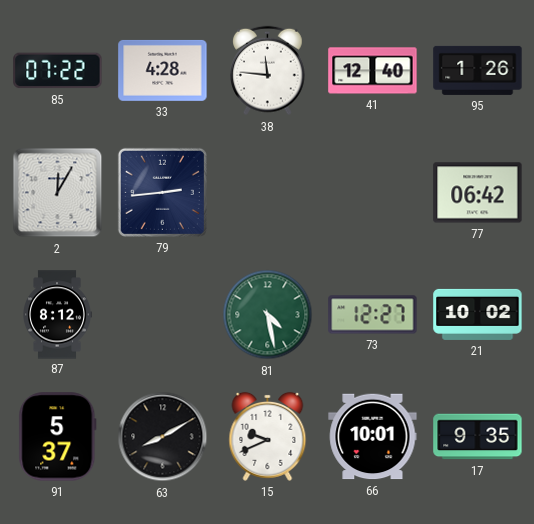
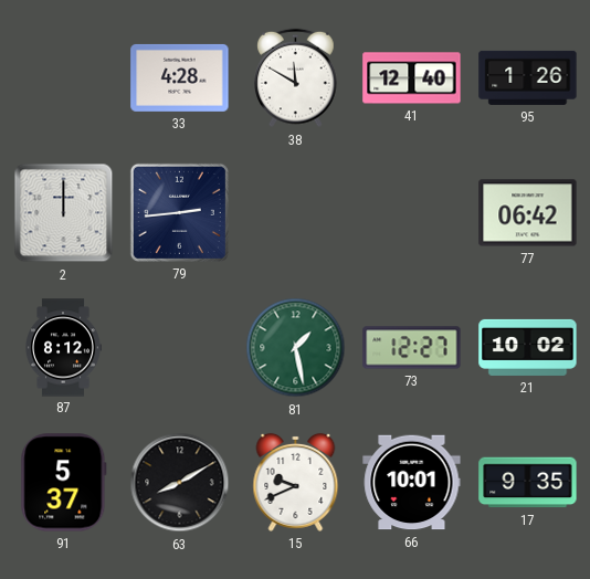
85: 07:22 -> none
38: 11:46 -> 11:50
2: 12:05 -> 12:00
81: 4:28 -> 1:28
